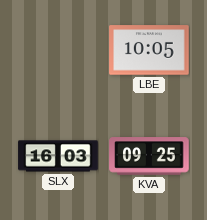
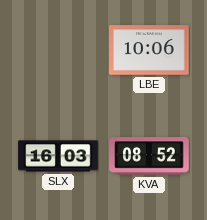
LBE: 10:05 -> 10:06
KVA: 09:25 -> 08:52
